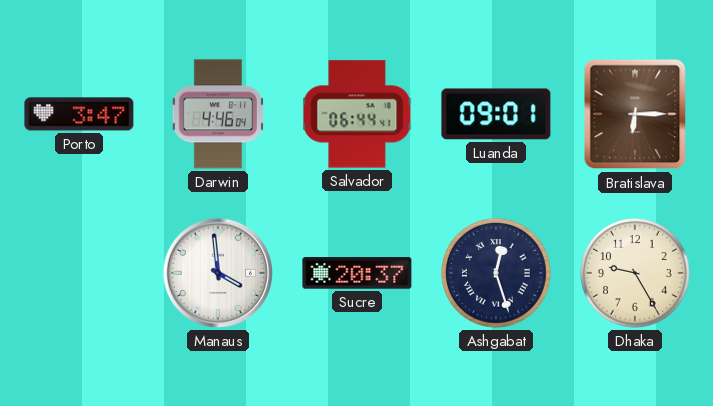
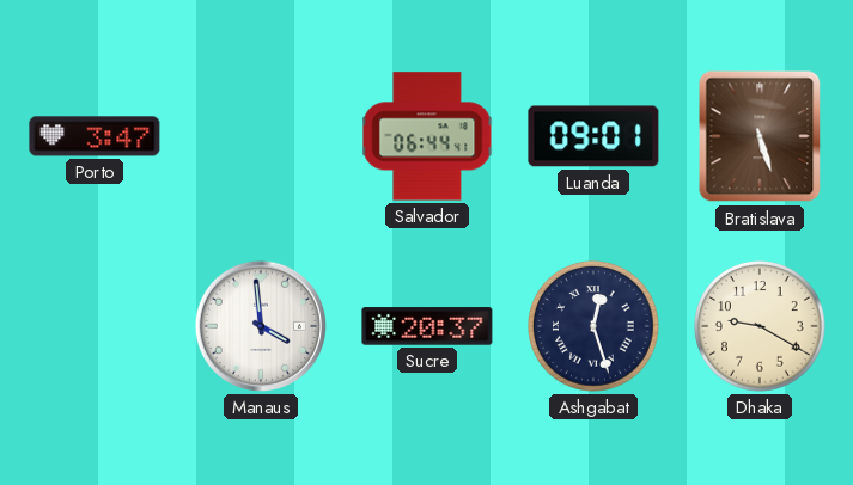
Darwin: 4:46 -> none
Bratislava: 6:15 -> 5:27
Dhaka: 9:25 -> 9:20
